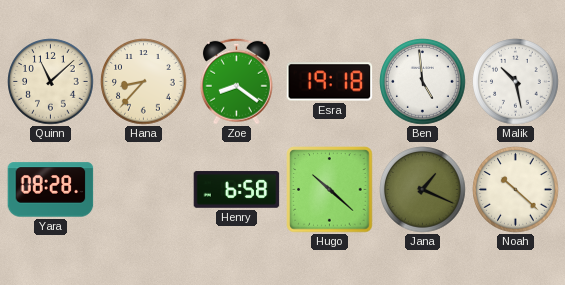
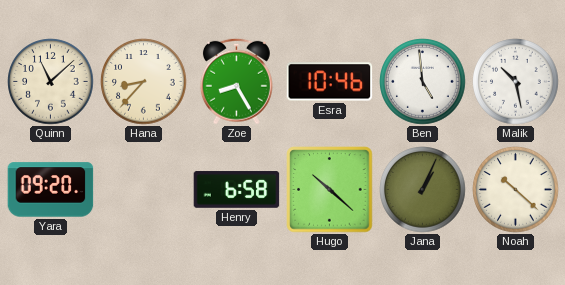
Zoe: 8:21 -> 8:25
Esra: 19:18 -> 10:46
Yara: 08:28 -> 09:20
Jana: 1:19 -> 1:04
